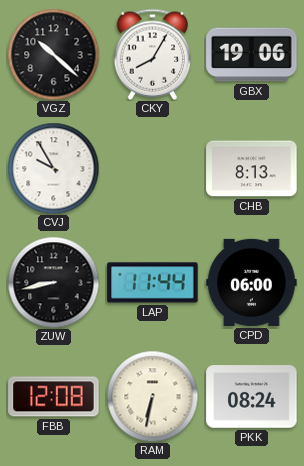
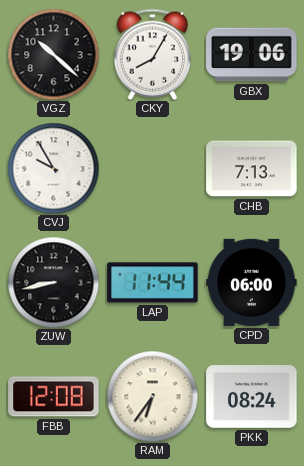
CHB: 8:13 -> 7:13
RAM: 6:32 -> 6:36
